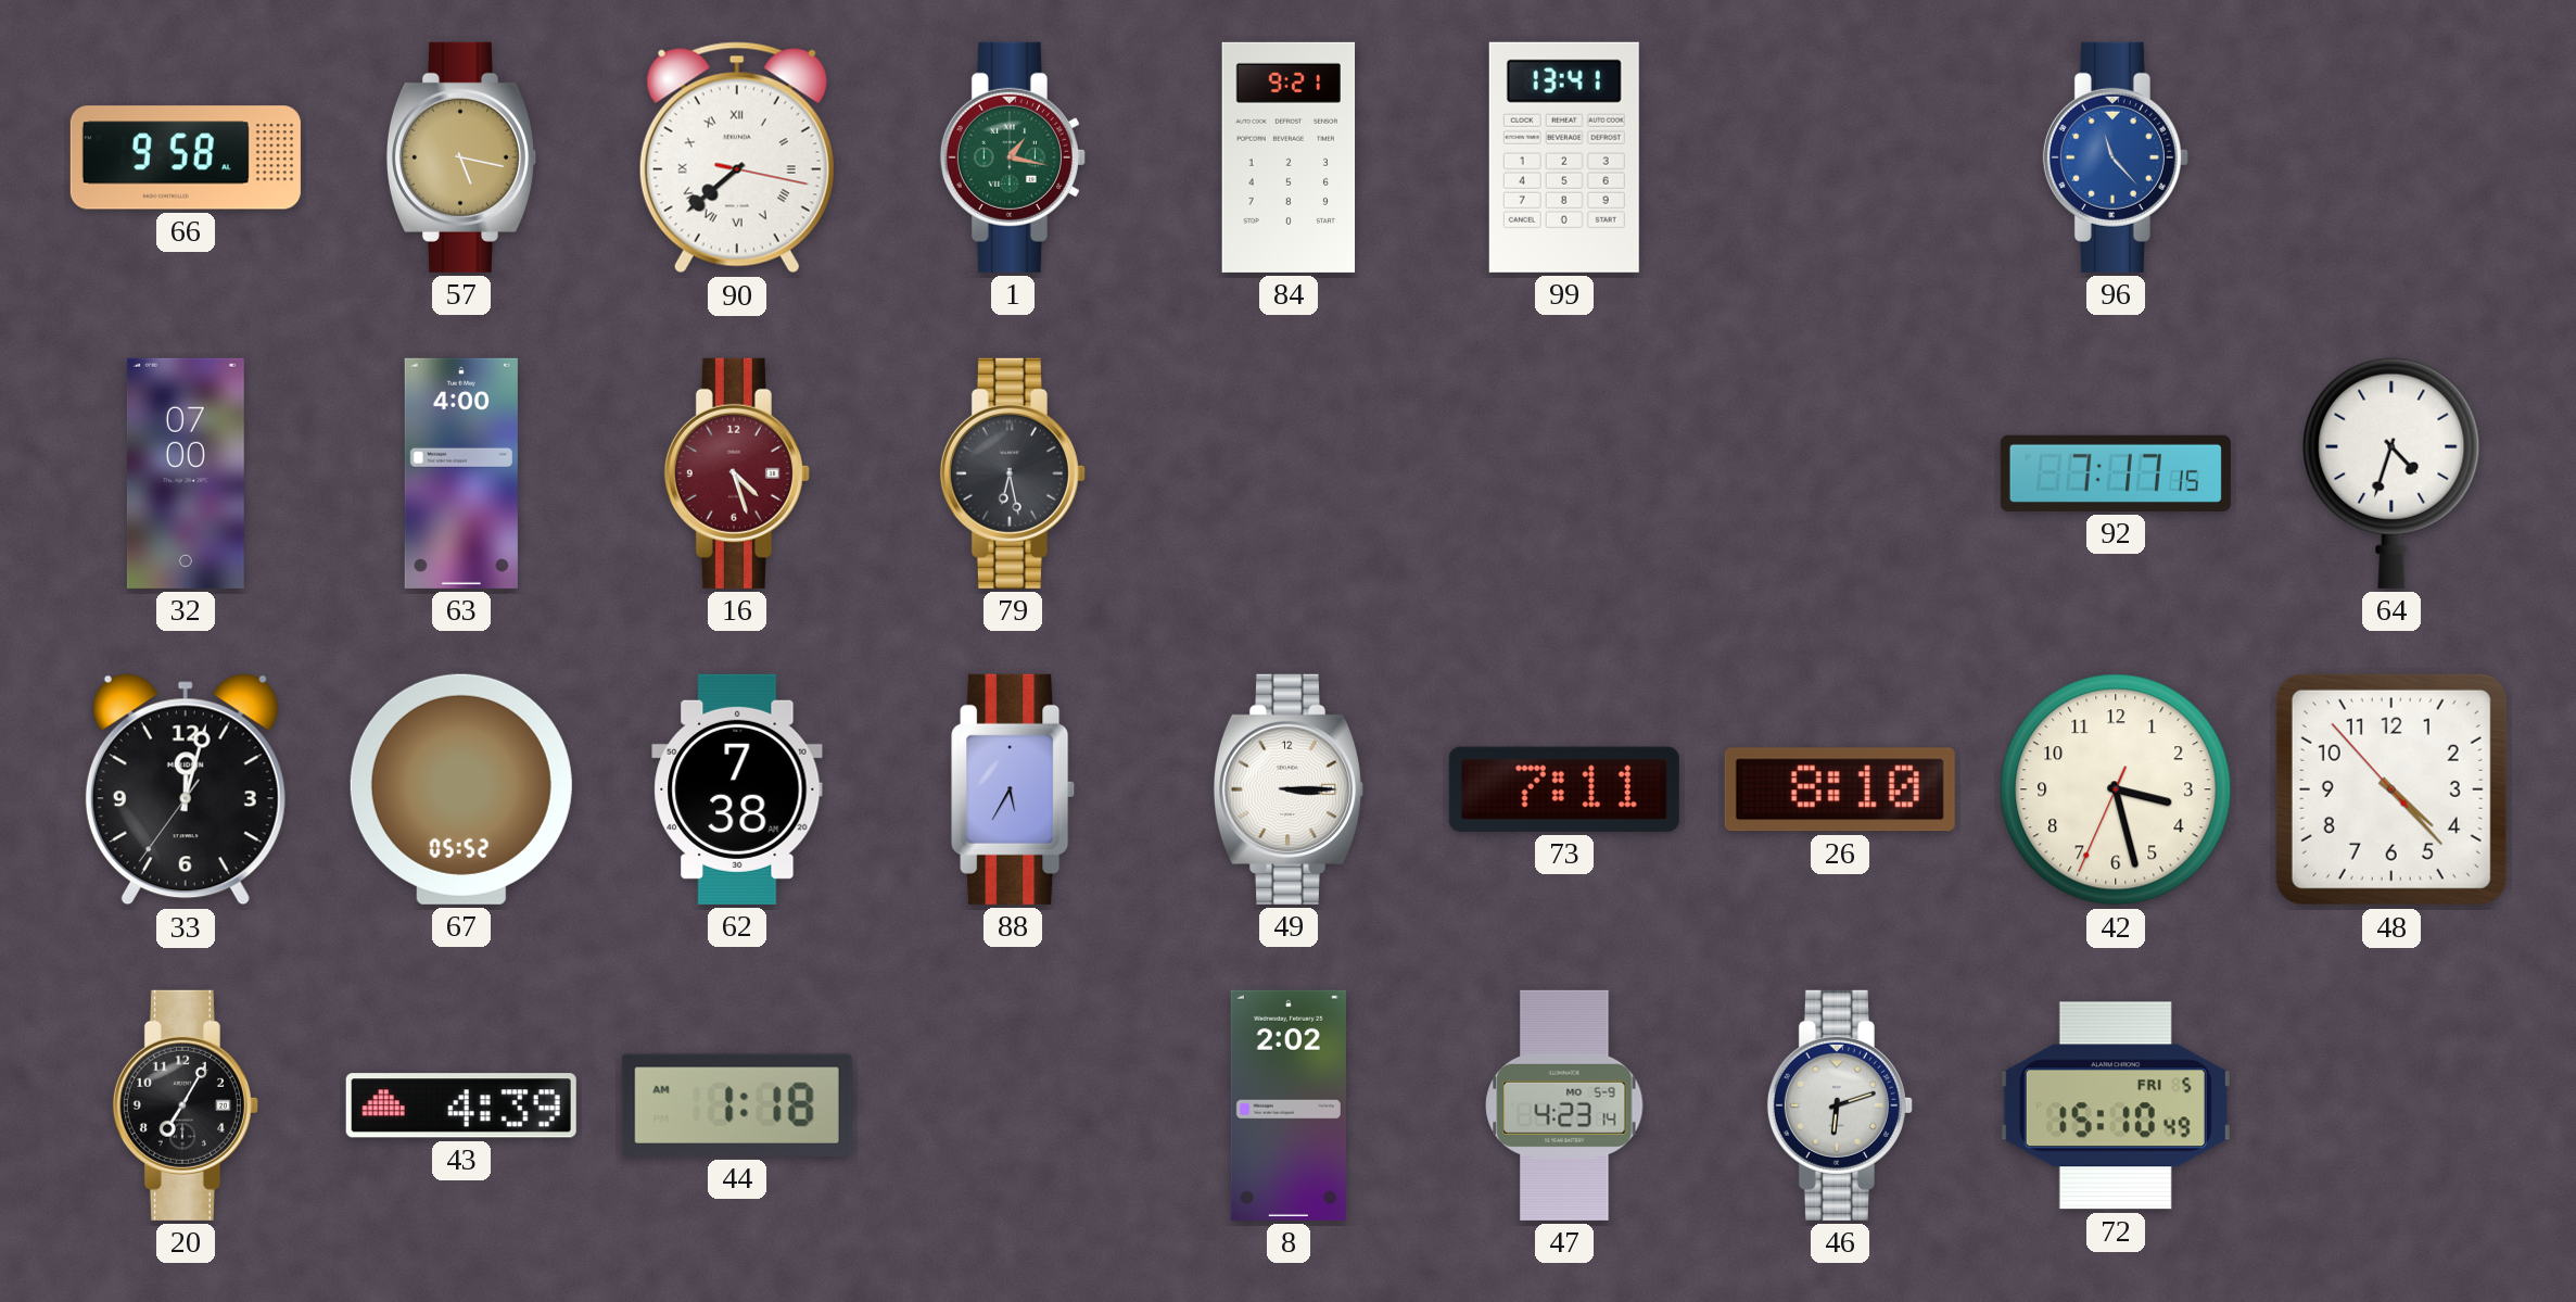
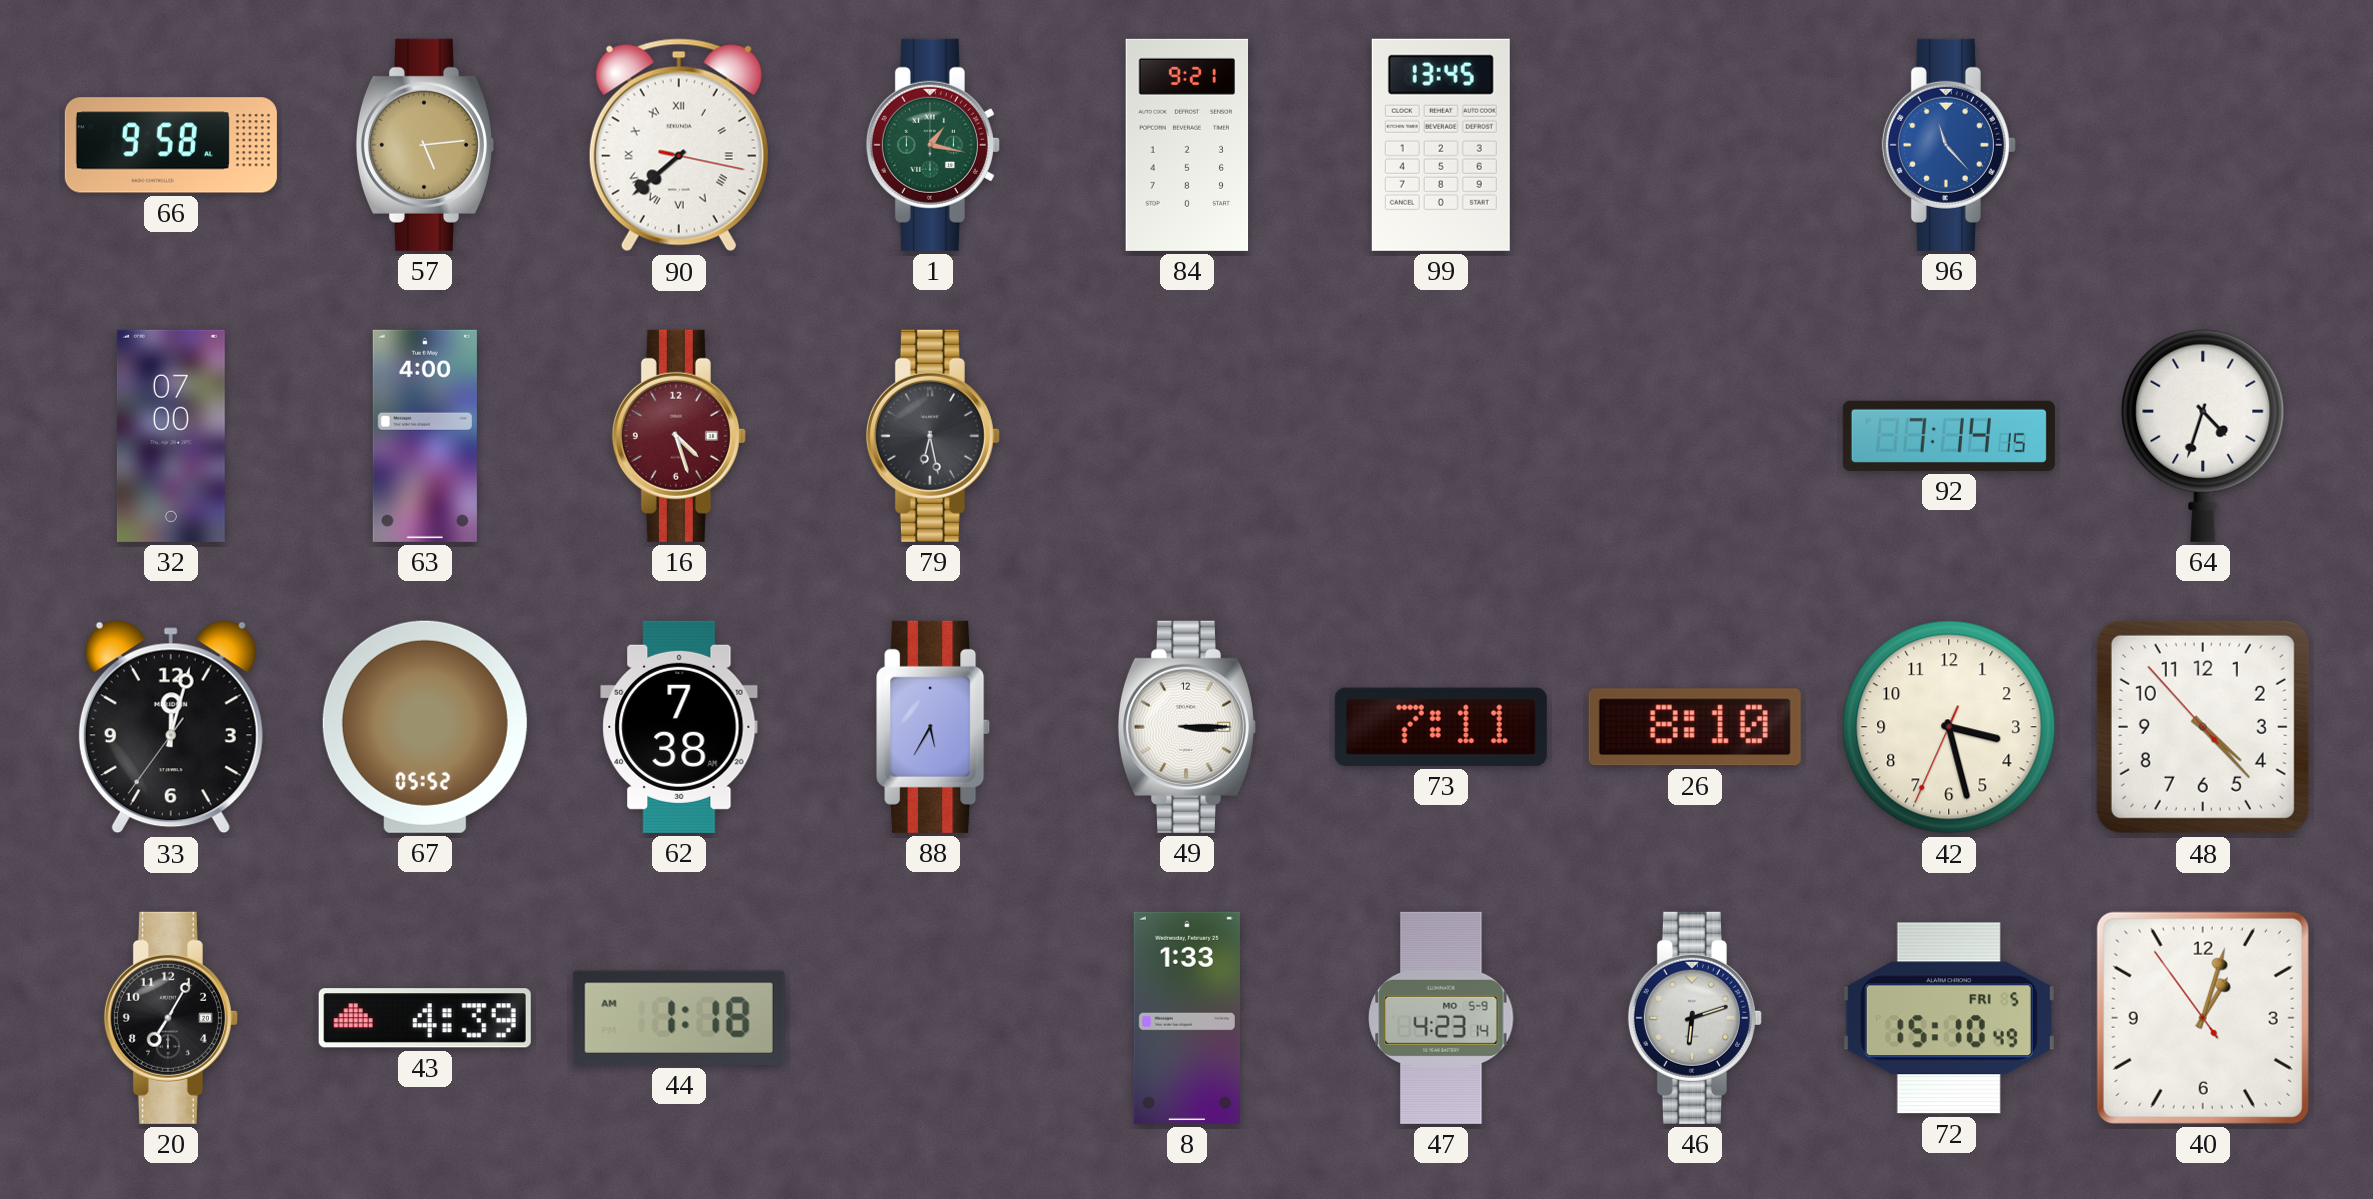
57: 5:17 -> 5:14
99: 13:41 -> 13:45
92: 7:17 -> 7:14
8: 2:02 -> 1:33
40: none -> 1:02
